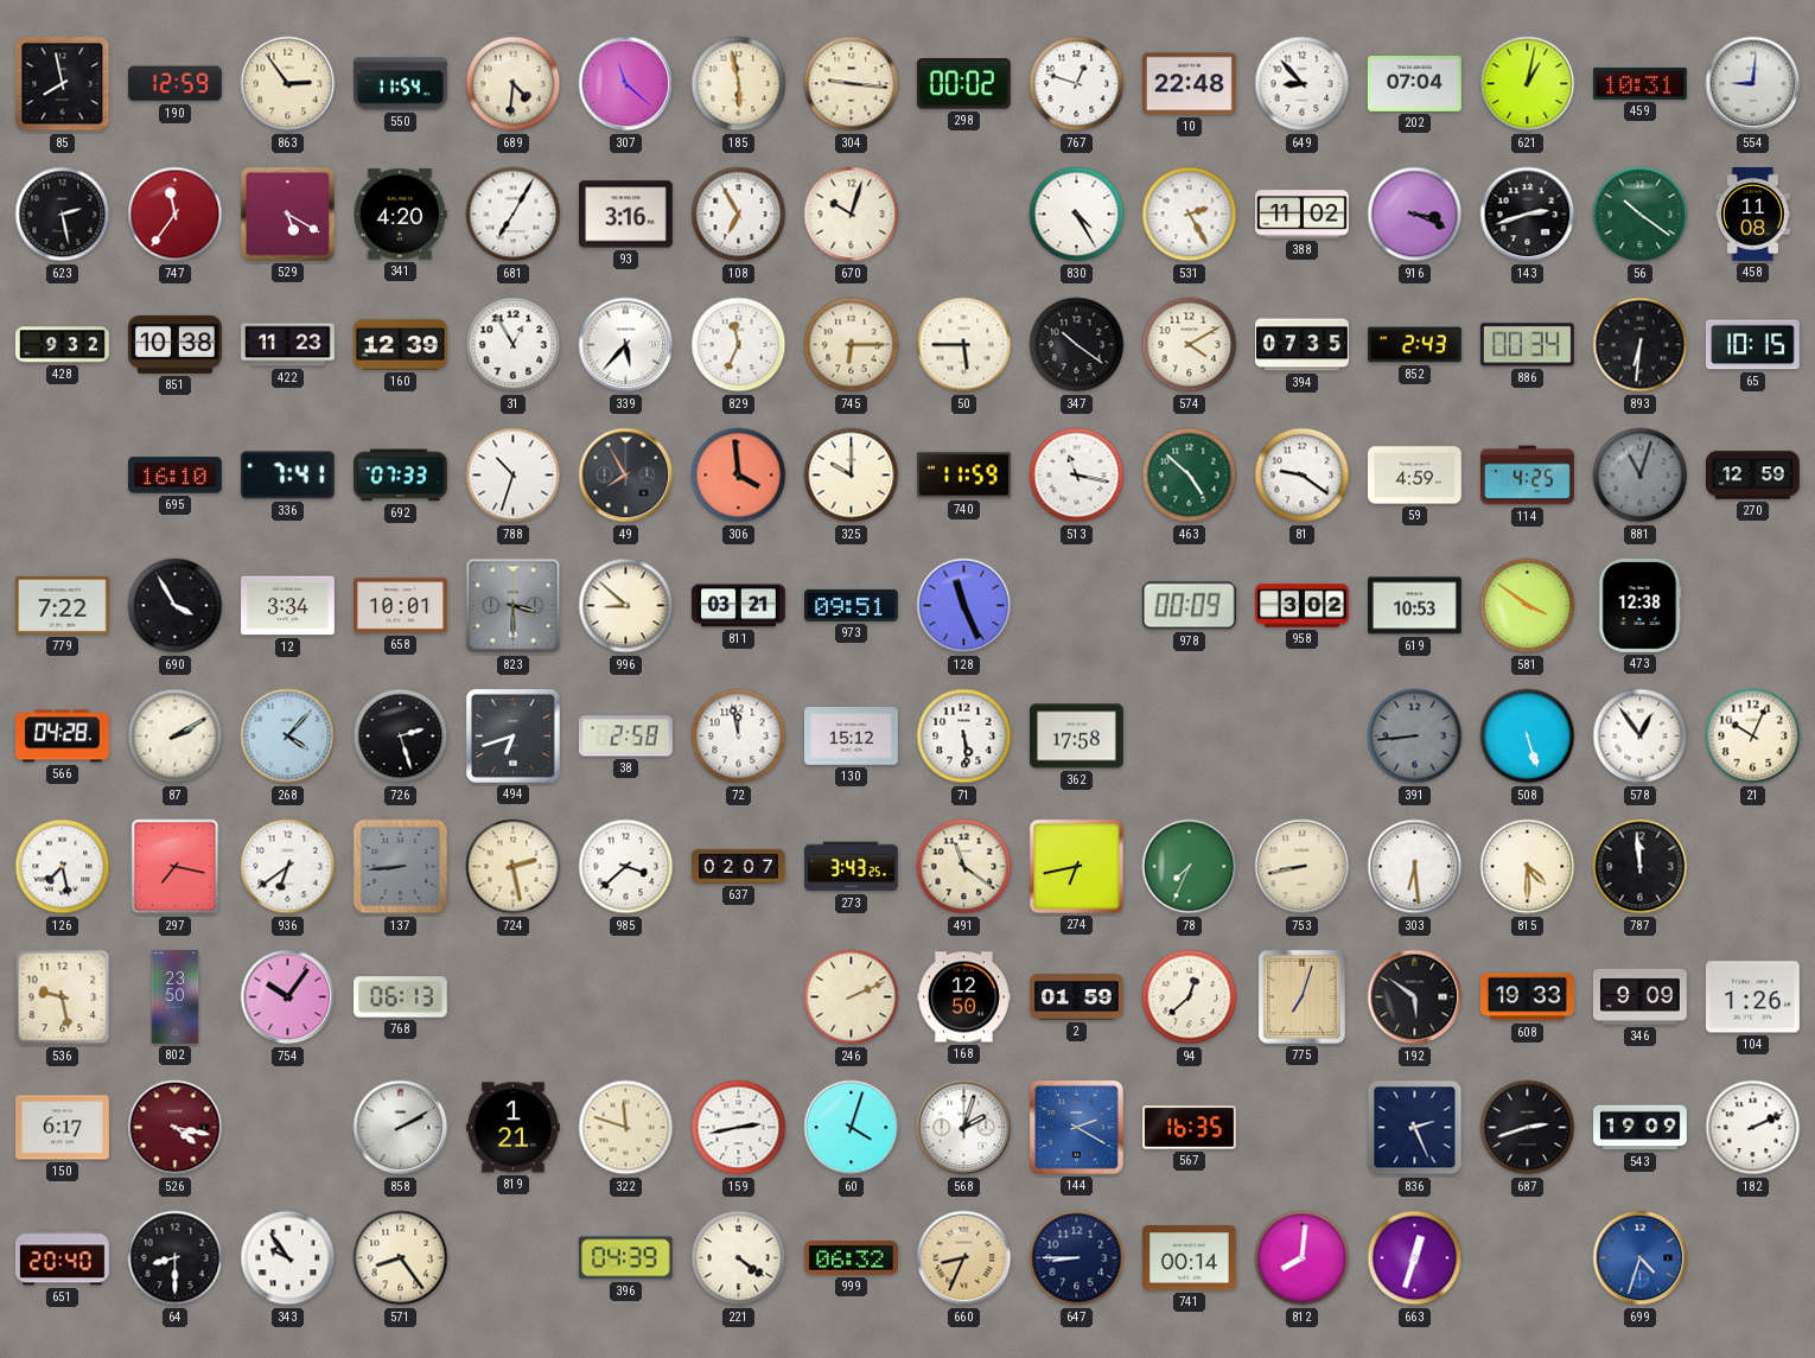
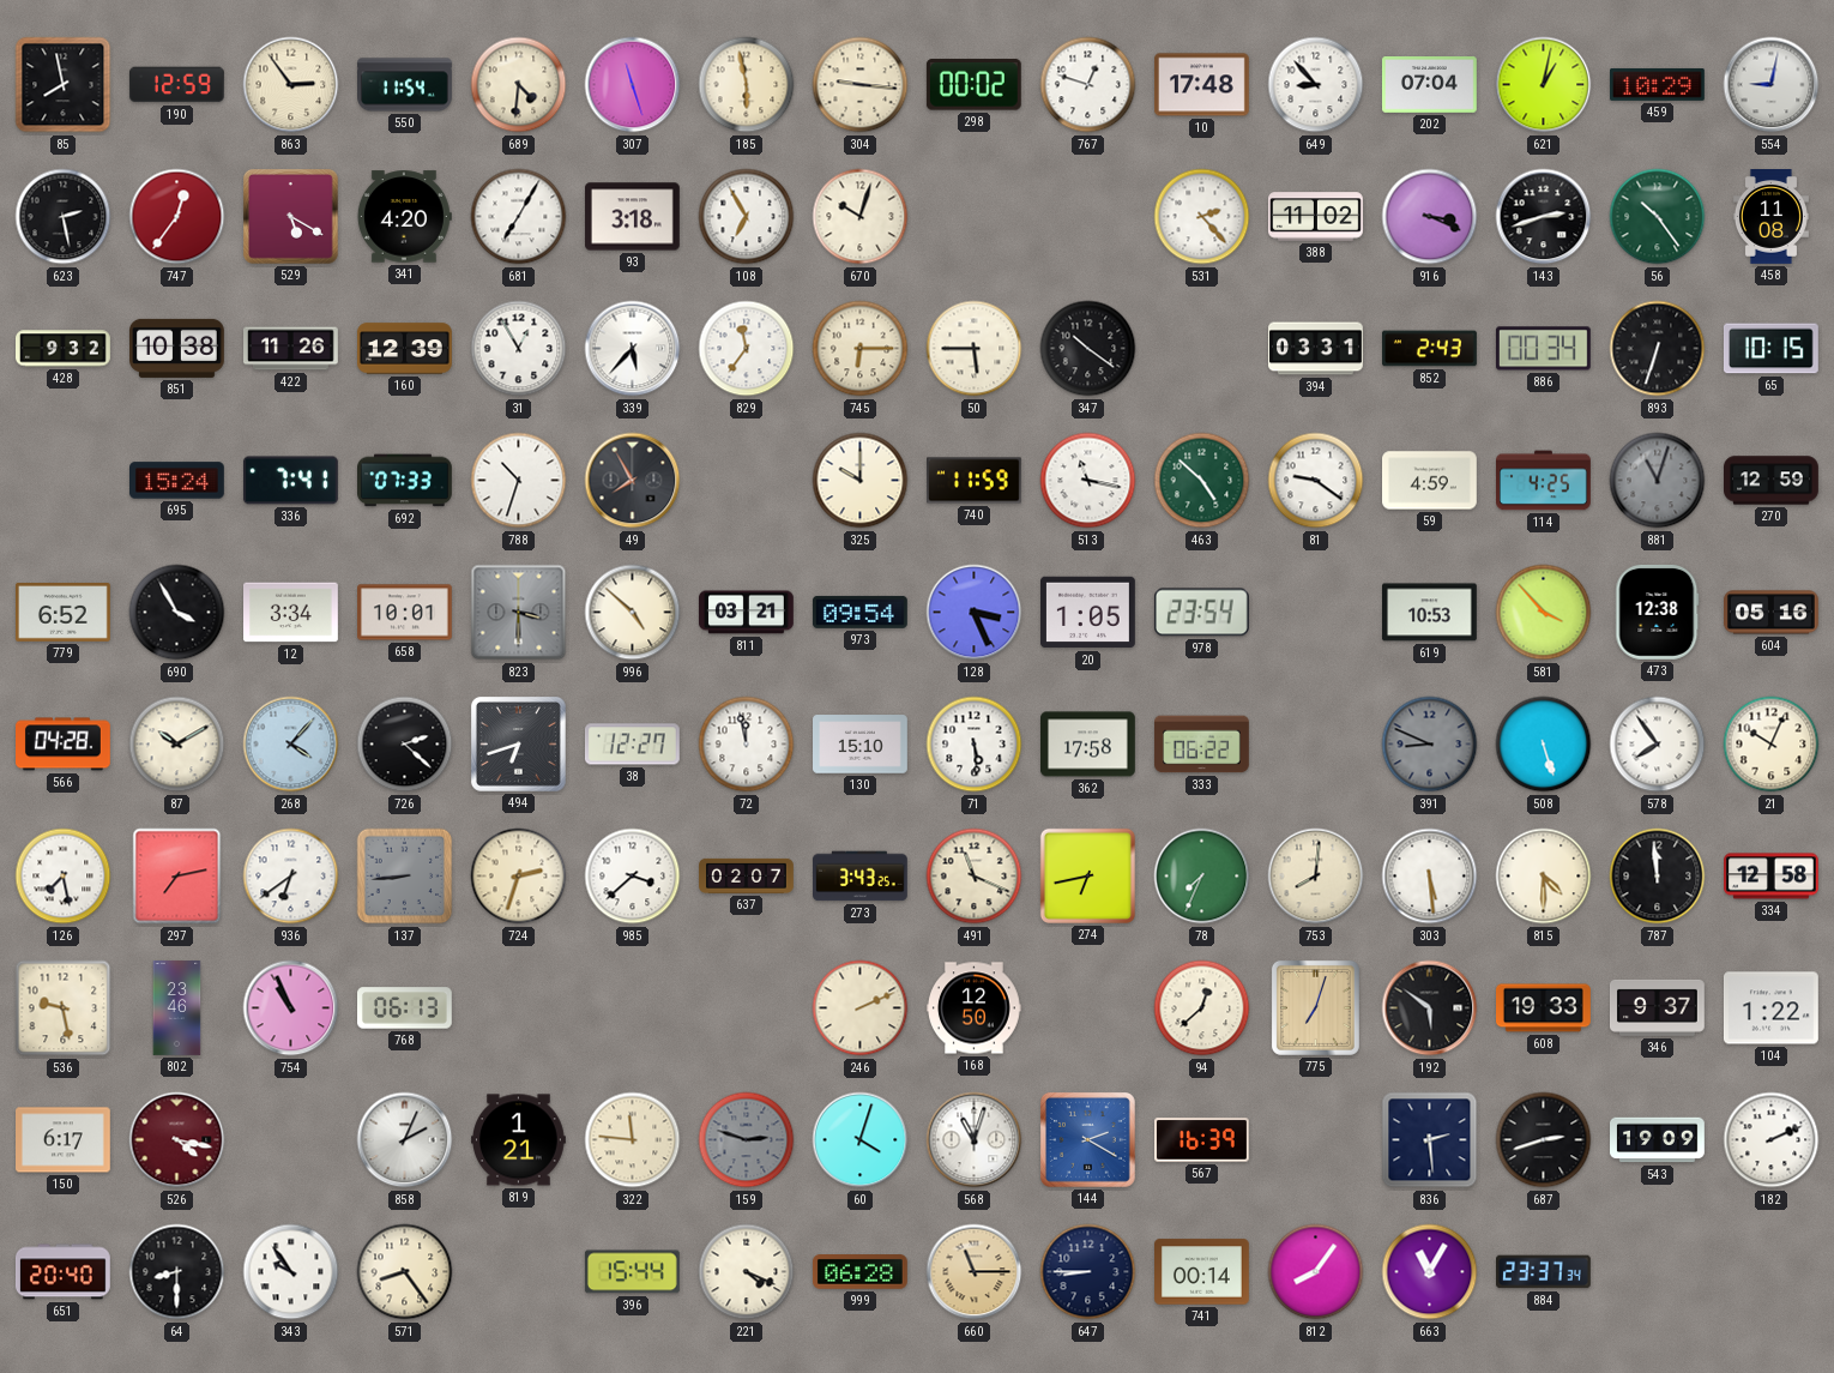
307: 11:22 -> 11:27
10: 22:48 -> 17:48
459: 10:31 -> 10:29
554: 9:01 -> 9:02
747: 11:36 -> 12:36
93: 3:16 -> 3:18
830: 4:25 -> none
531: 2:25 -> 2:23
56: 10:21 -> 10:24
422: 11:23 -> 11:26
829: 11:34 -> 11:36
574: 4:10 -> none
394: 07:35 -> 03:31
893: 6:31 -> 6:33
695: 16:10 -> 15:24
306: 3:59 -> none
779: 7:22 -> 6:52
996: 8:52 -> 4:52
973: 09:51 -> 09:54
128: 11:26 -> 3:26
20: none -> 1:05
978: 00:09 -> 23:54
958: 3:02 -> none
581: 3:51 -> 3:53
604: none -> 05:16
87: 2:10 -> 10:10
726: 2:27 -> 2:22
38: 2:58 -> 12:27
130: 15:12 -> 15:10
333: none -> 06:22
391: 8:44 -> 8:49
578: 12:54 -> 7:54
297: 7:17 -> 7:13
724: 2:28 -> 2:33
491: 11:21 -> 11:19
753: 8:43 -> 8:01
303: 6:29 -> 5:29
334: none -> 12:58
802: 23:50 -> 23:46
754: 10:06 -> 10:56
2: 01:59 -> none
346: 9:09 -> 9:37
104: 1:26 -> 1:22
858: 2:10 -> 2:04
322: 11:48 -> 11:46
159: 2:43 -> 2:48
159 dial: white -> grey
568: 2:03 -> 11:03
567: 16:35 -> 16:39
836: 2:26 -> 2:29
396: 04:39 -> 15:44
221: 4:21 -> 4:19
999: 06:32 -> 06:28
660: 8:34 -> 11:15
812: 8:01 -> 8:06
663: 12:33 -> 11:05
884: none -> 23:37
699: 4:33 -> none
